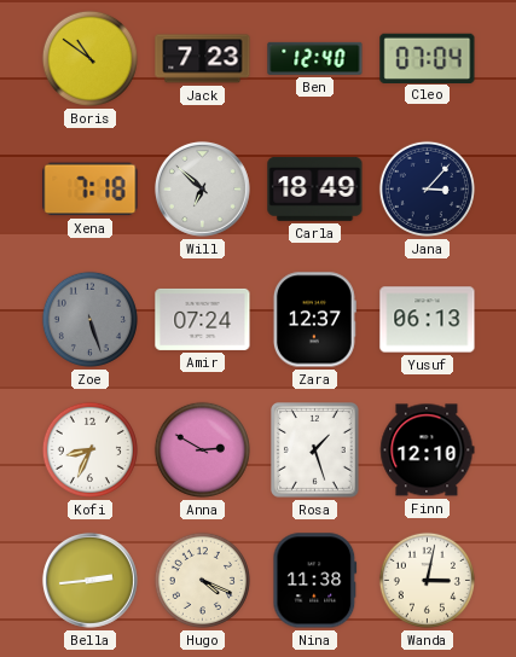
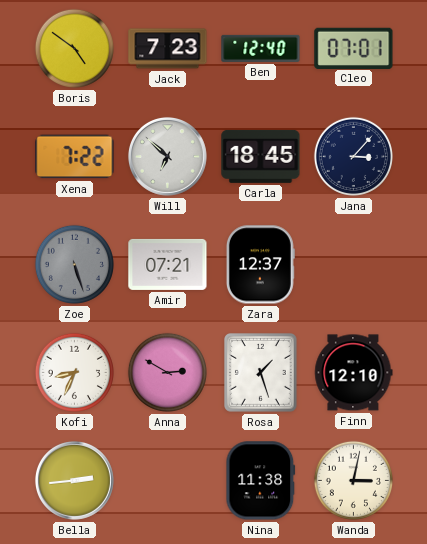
Boris: 10:51 -> 4:51
Cleo: 07:04 -> 07:01
Xena: 7:18 -> 7:22
Carla: 18:49 -> 18:45
Amir: 07:24 -> 07:21
Yusuf: 06:13 -> none
Hugo: 4:19 -> none
